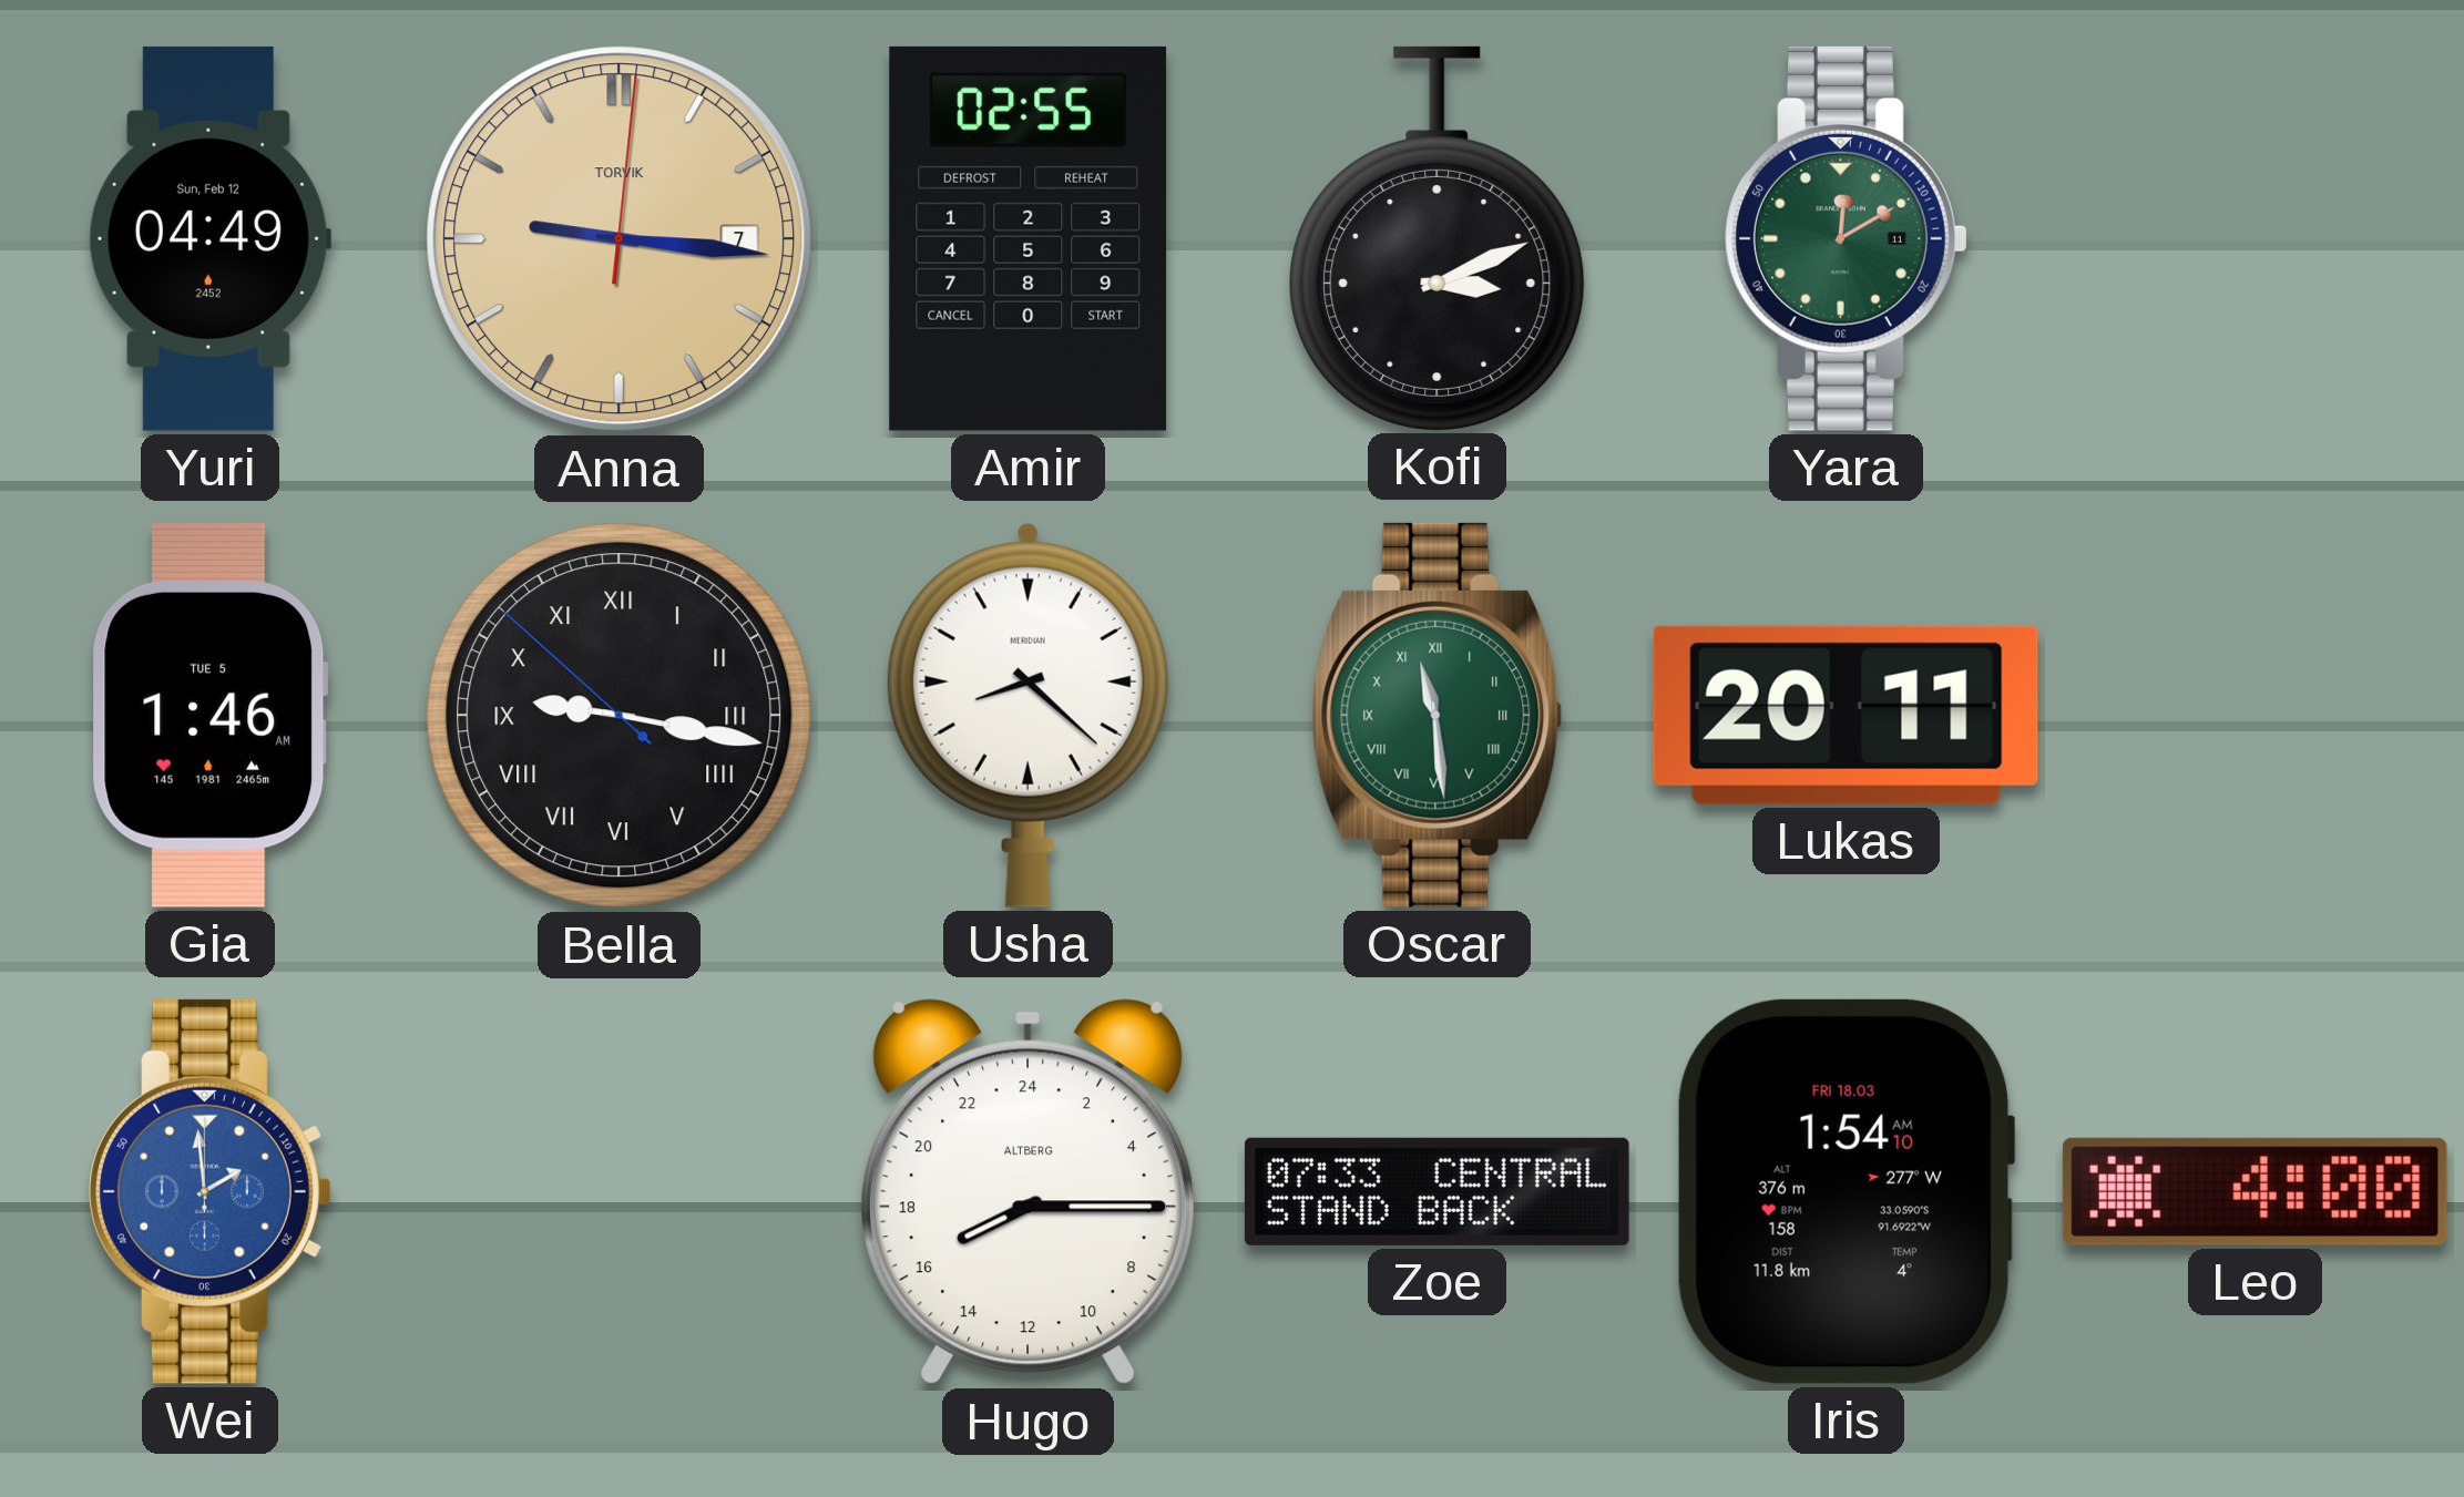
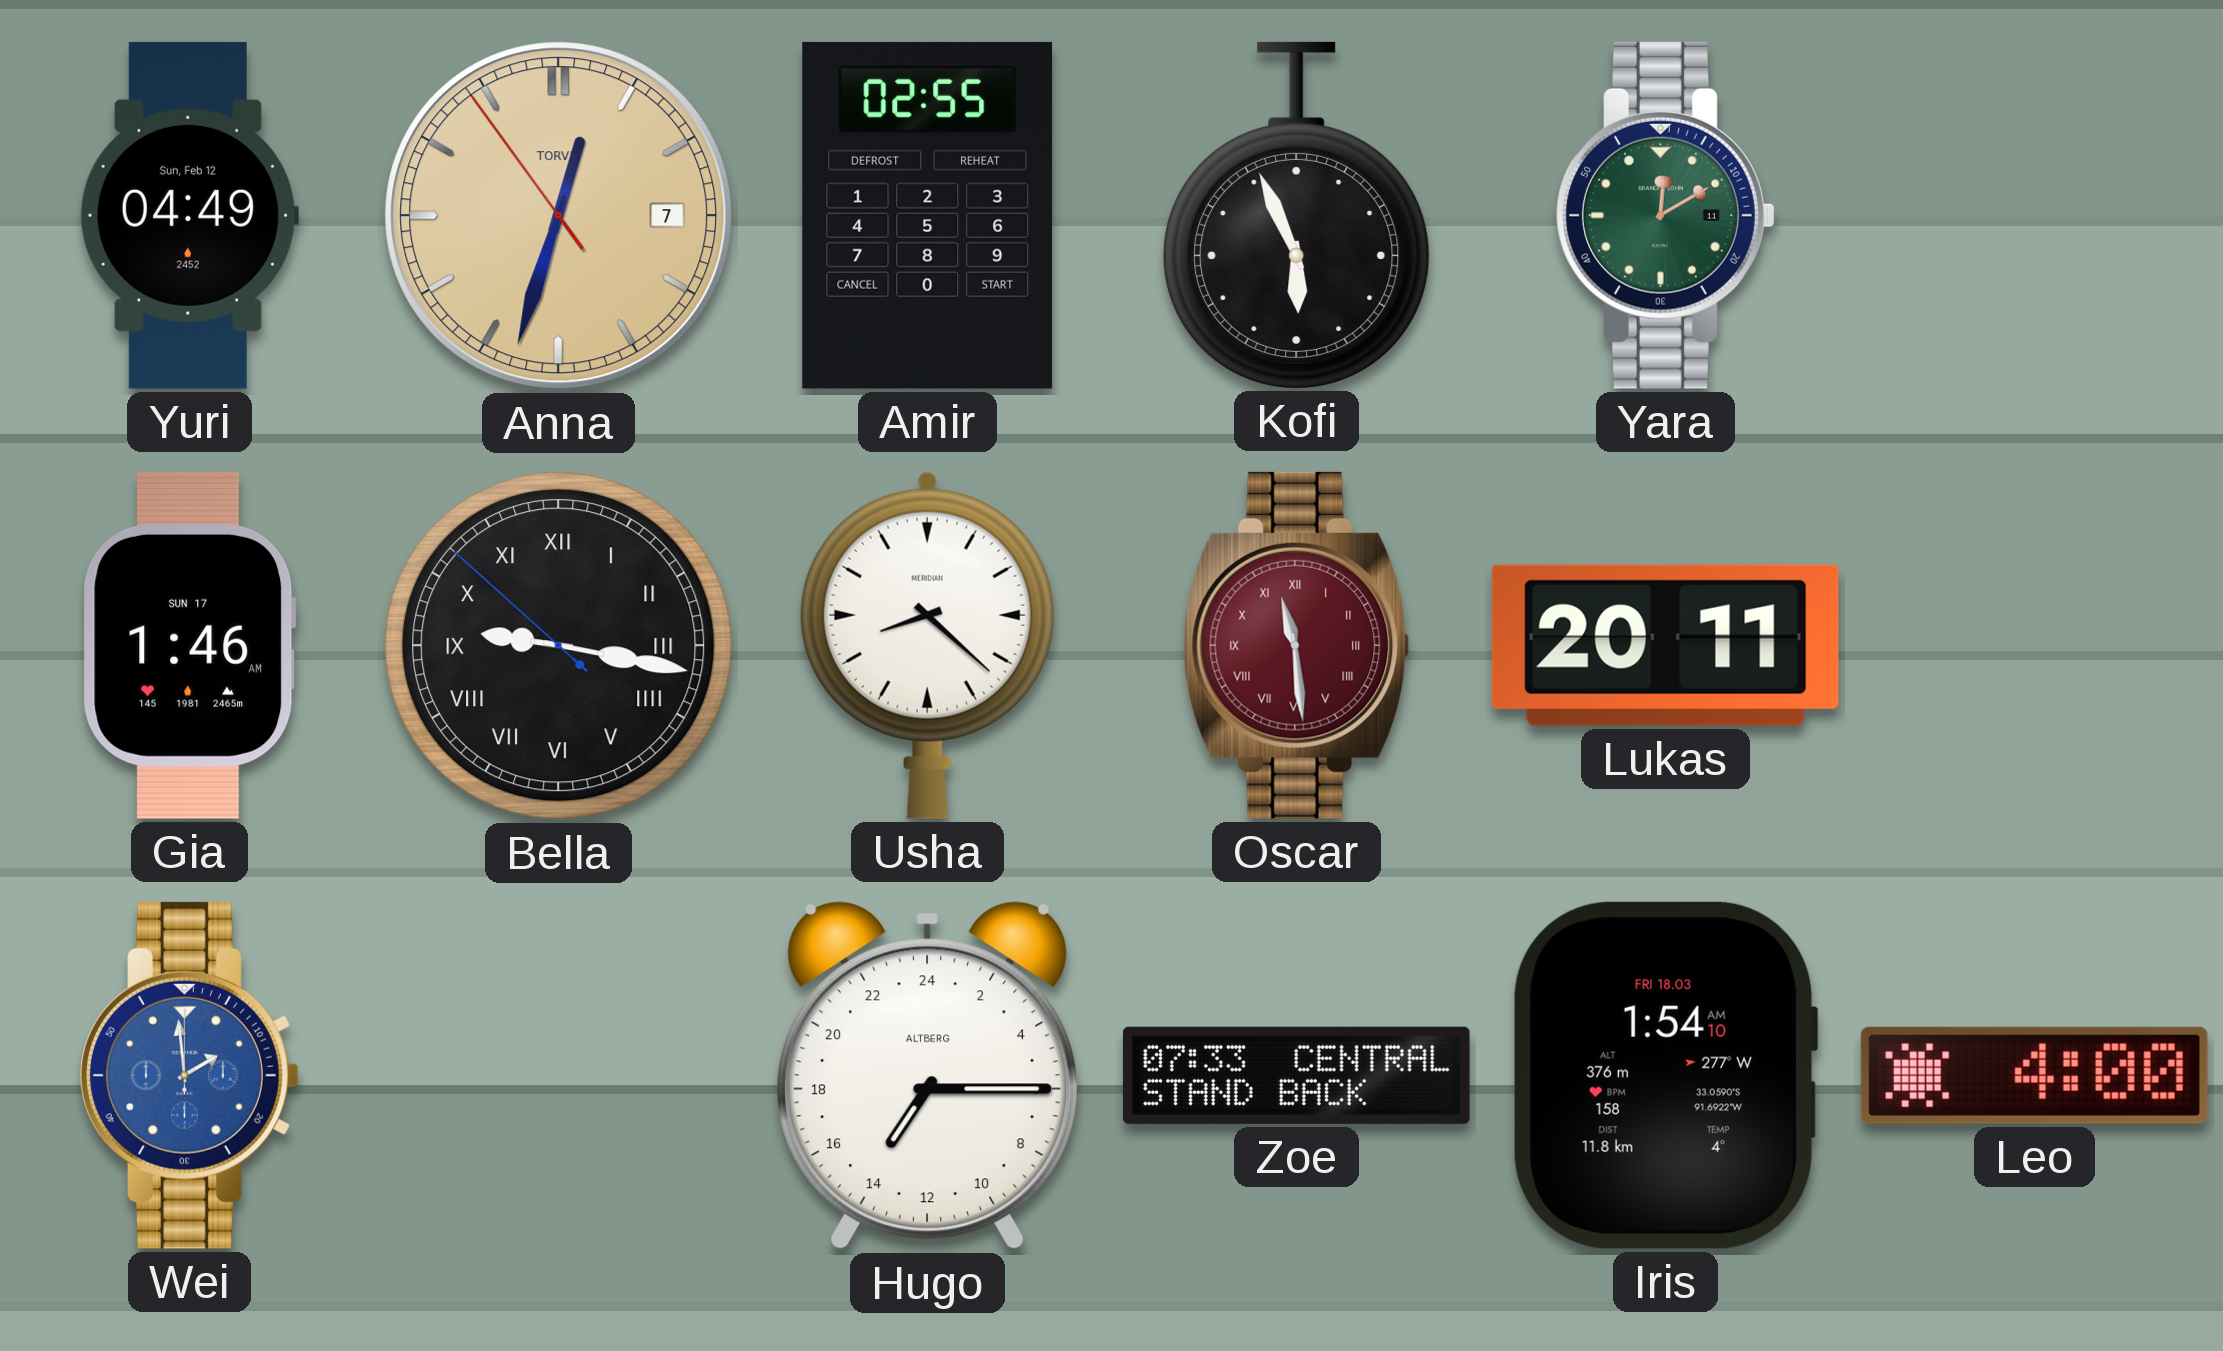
Anna: 9:16 -> 12:32
Kofi: 3:11 -> 5:56
Gia date: TUE 5 -> SUN 17
Oscar dial: green -> burgundy
Hugo: 16:15 -> 14:15
